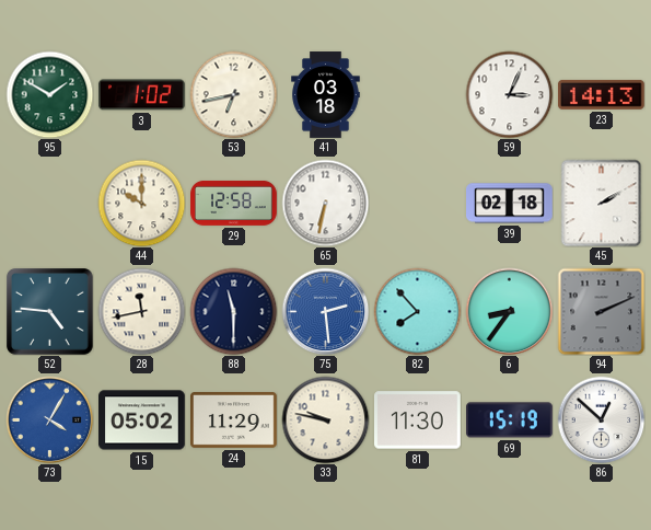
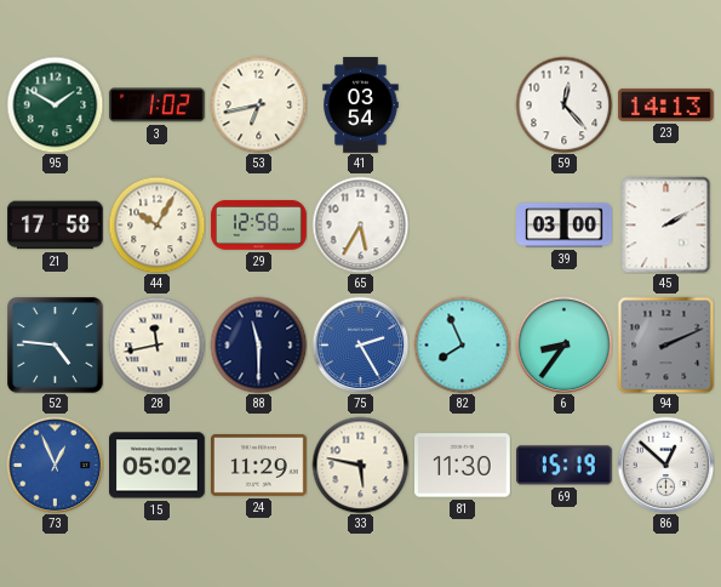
41: 03:18 -> 03:54
59: 3:04 -> 12:23
21: none -> 17:58
44: 10:00 -> 10:05
65: 6:32 -> 5:35
39: 02:18 -> 03:00
75: 2:29 -> 2:25
82: 7:53 -> 7:56
73: 4:05 -> 12:56
33: 9:47 -> 5:47
